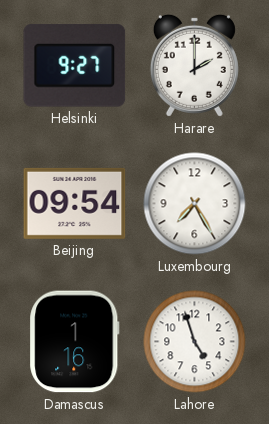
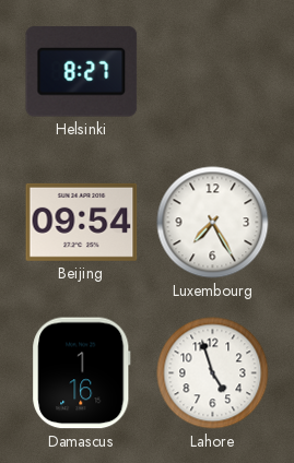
Helsinki: 9:27 -> 8:27
Harare: 2:00 -> none
